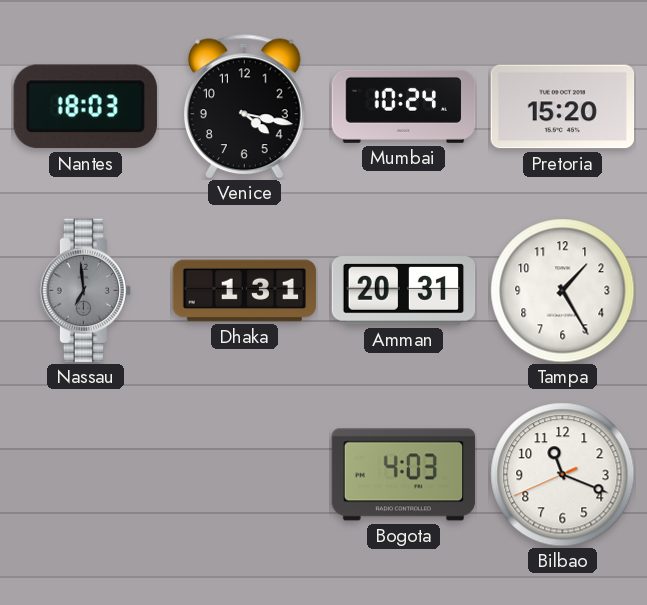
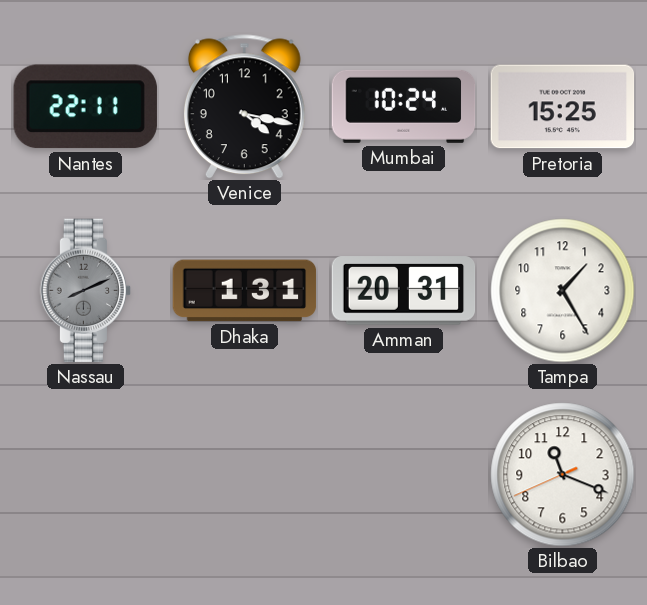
Nantes: 18:03 -> 22:11
Pretoria: 15:20 -> 15:25
Nassau: 6:59 -> 8:11
Bogota: 4:03 -> none
